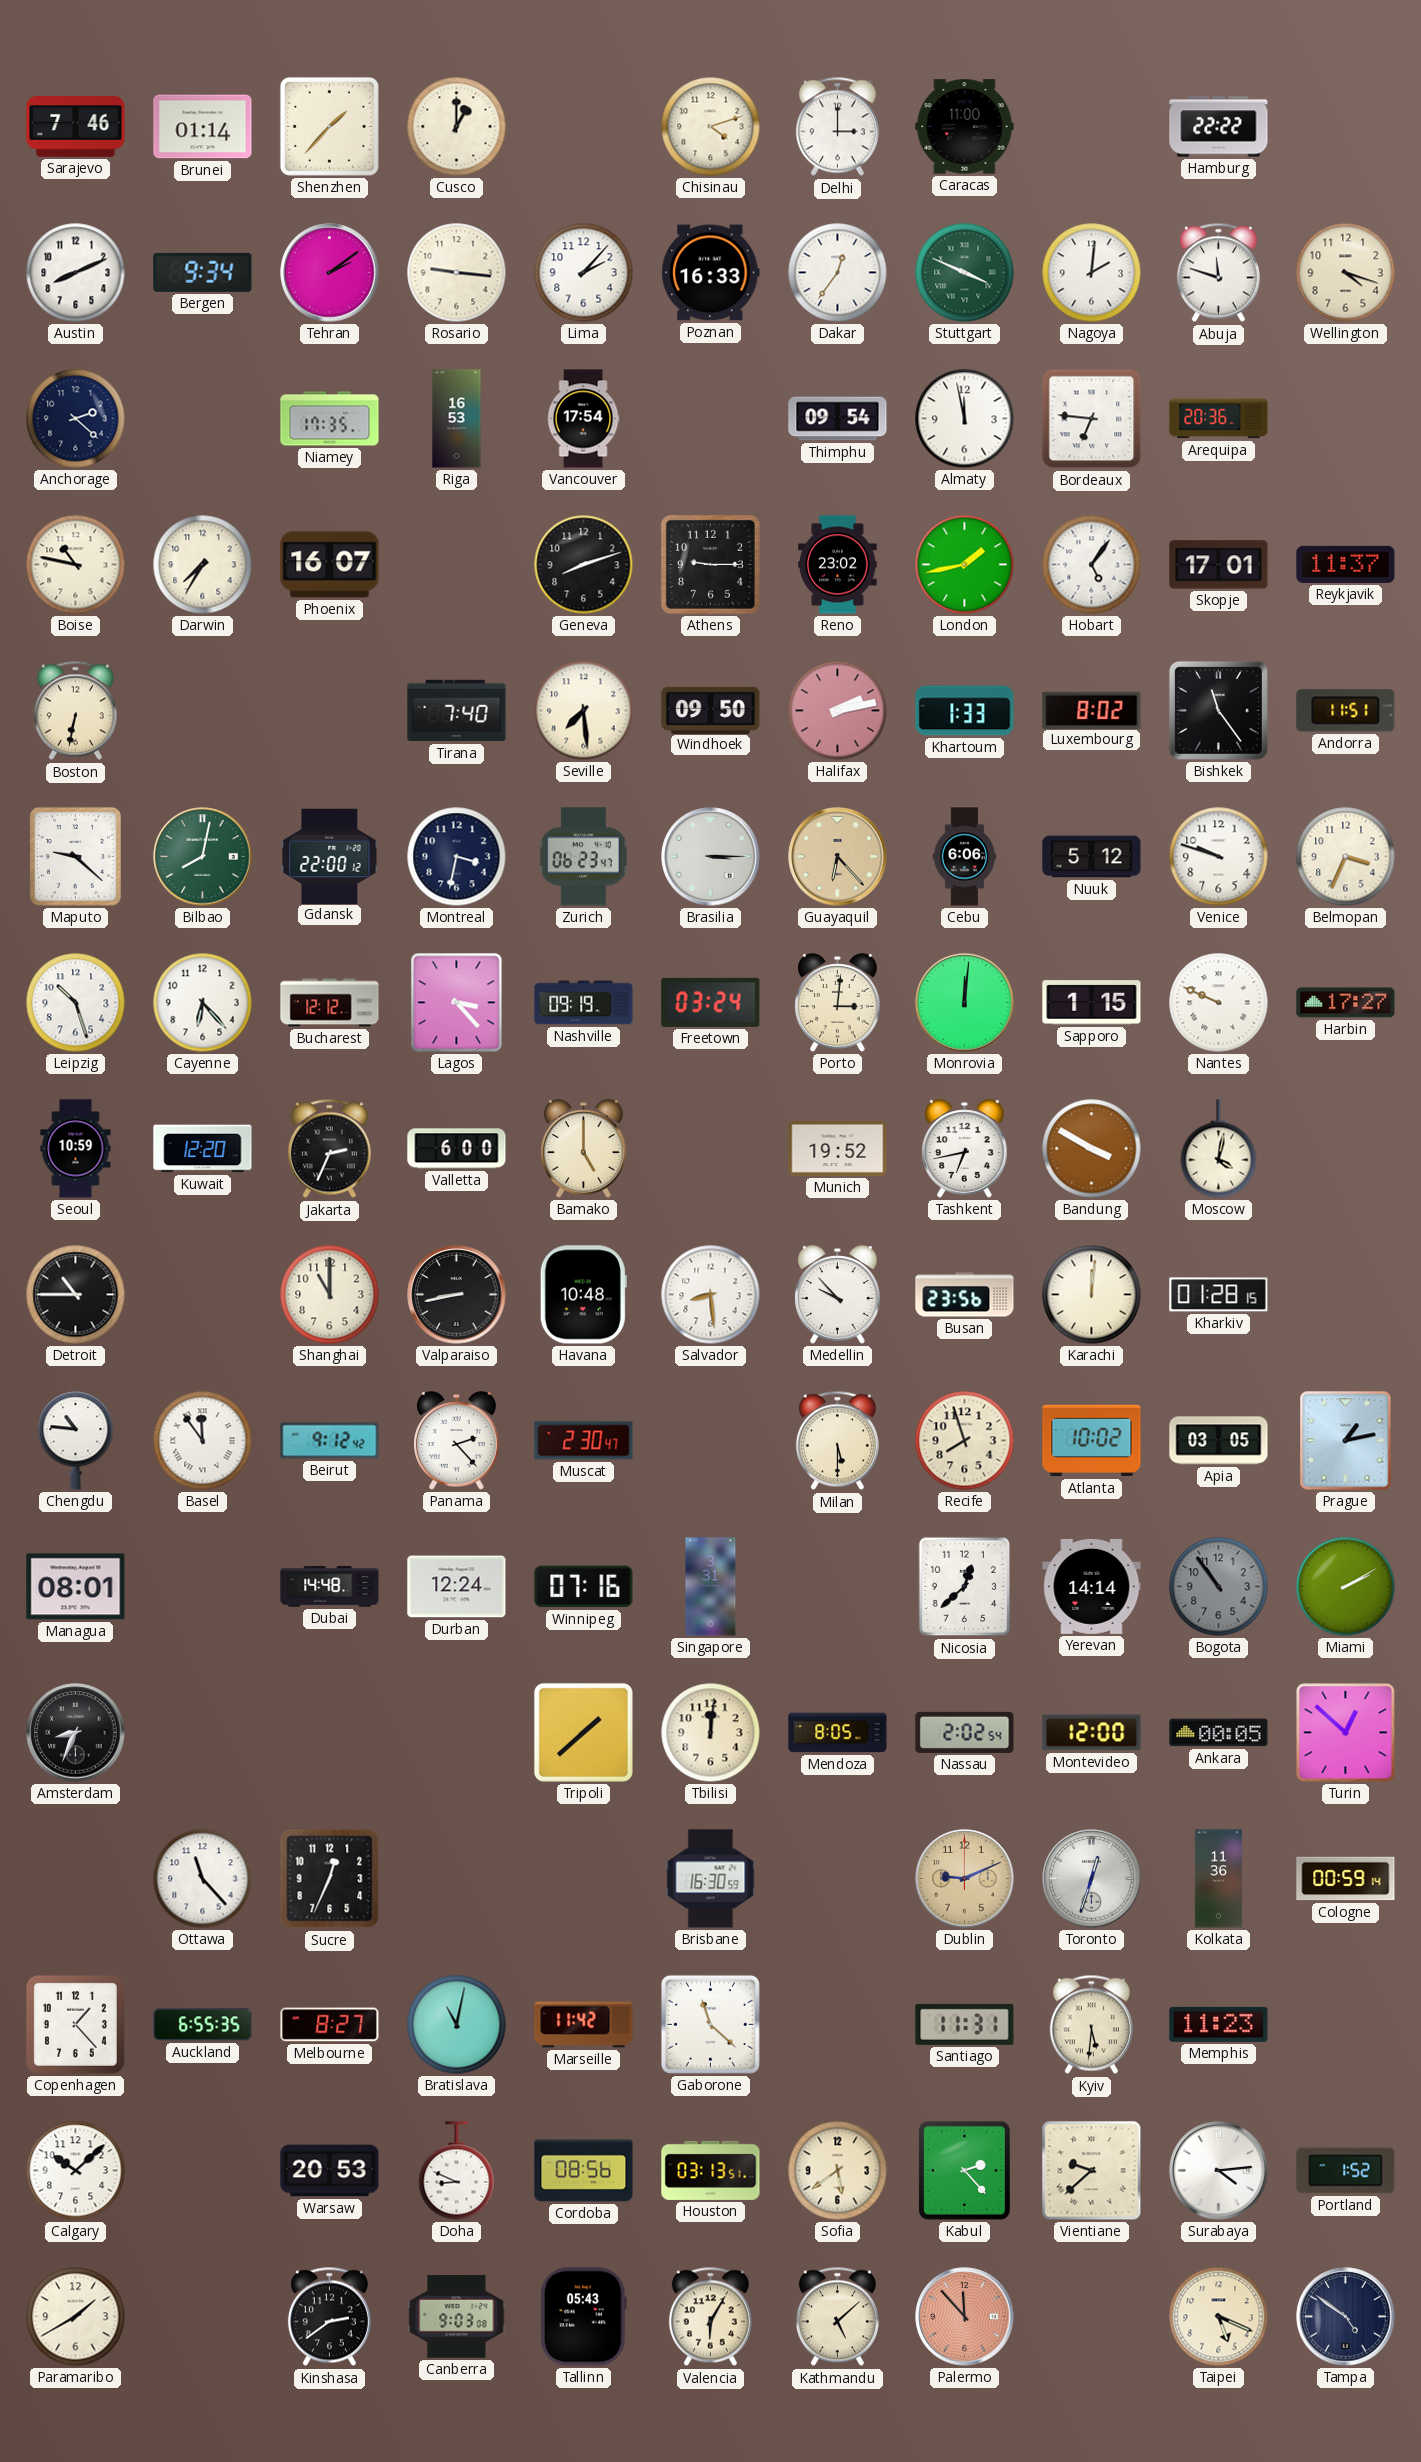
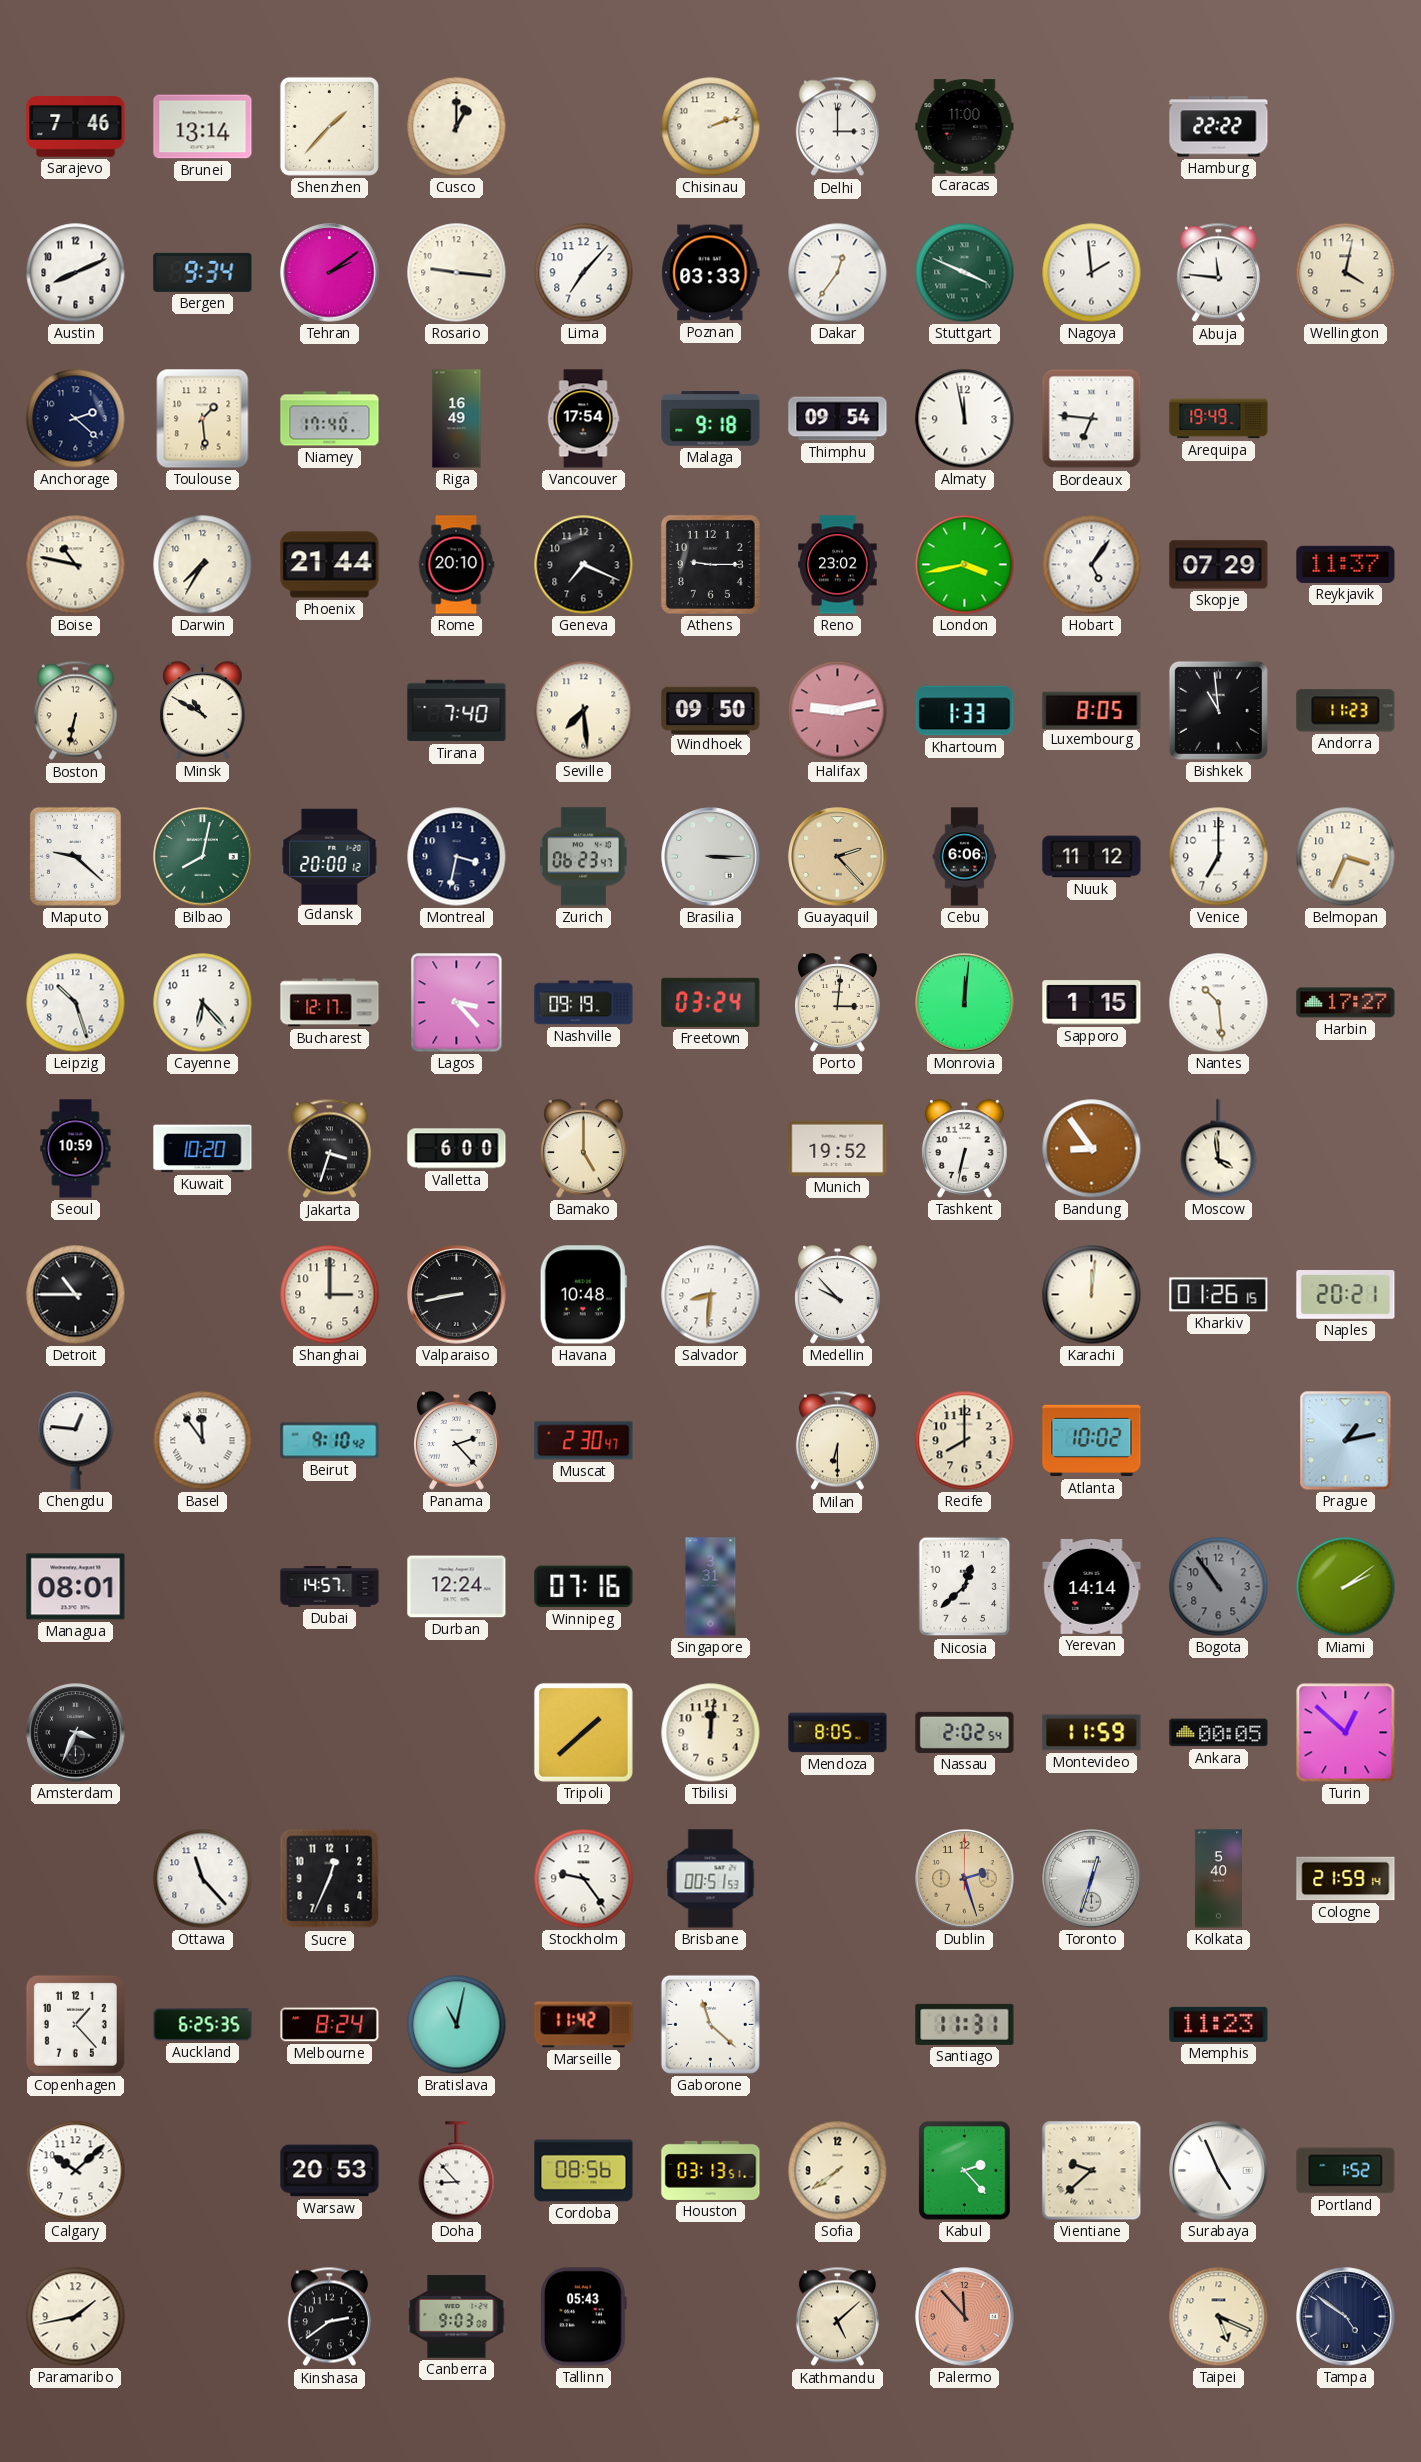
Brunei: 01:14 -> 13:14
Chisinau: 4:12 -> 2:12
Lima: 2:07 -> 7:07
Poznan: 16:33 -> 03:33
Nagoya: 2:01 -> 1:59
Abuja: 11:48 -> 11:46
Wellington: 4:18 -> 4:02
Toulouse: none -> 1:29
Niamey: 17:35 -> 17:40
Riga: 16:53 -> 16:49
Malaga: none -> 9:18
Arequipa: 20:36 -> 19:49
Phoenix: 16:07 -> 21:44
Rome: none -> 20:10
Geneva: 8:12 -> 7:19
London: 1:43 -> 3:43
Skopje: 17:01 -> 07:29
Minsk: none -> 10:50
Halifax: 2:13 -> 9:13
Luxembourg: 8:02 -> 8:05
Bishkek: 11:24 -> 10:59
Andorra: 11:51 -> 11:23
Gdansk: 22:00 -> 20:00
Guayaquil: 6:23 -> 2:23
Nuuk: 5:12 -> 11:12
Venice: 9:48 -> 7:00
Bucharest: 12:12 -> 12:17
Nantes: 9:49 -> 10:29
Kuwait: 12:20 -> 10:20
Jakarta: 2:34 -> 3:33
Tashkent: 6:43 -> 6:32
Bandung: 3:50 -> 8:54
Moscow: 4:02 -> 3:59
Shanghai: 11:00 -> 3:00
Salvador: 8:29 -> 8:31
Busan: 23:56 -> none
Kharkiv: 01:28 -> 01:26
Naples: none -> 20:21
Chengdu: 10:46 -> 12:46
Beirut: 9:12 -> 9:10
Milan: 5:30 -> 6:30
Recife: 7:57 -> 8:00
Apia: 03:05 -> none
Dubai: 14:48 -> 14:57
Miami: 2:10 -> 2:09
Amsterdam: 8:34 -> 3:34
Montevideo: 12:00 -> 11:59
Stockholm: none -> 9:24
Brisbane: 16:30 -> 00:51
Dublin: 9:11 -> 2:27
Kolkata: 11:36 -> 5:40
Cologne: 00:59 -> 21:59
Auckland: 6:55 -> 6:25
Melbourne: 8:27 -> 8:24
Kyiv: 5:31 -> none
Doha: 8:49 -> 8:53
Sofia: 5:39 -> 7:39
Surabaya: 4:14 -> 4:56
Paramaribo: 1:40 -> 1:43
Valencia: 6:05 -> none
